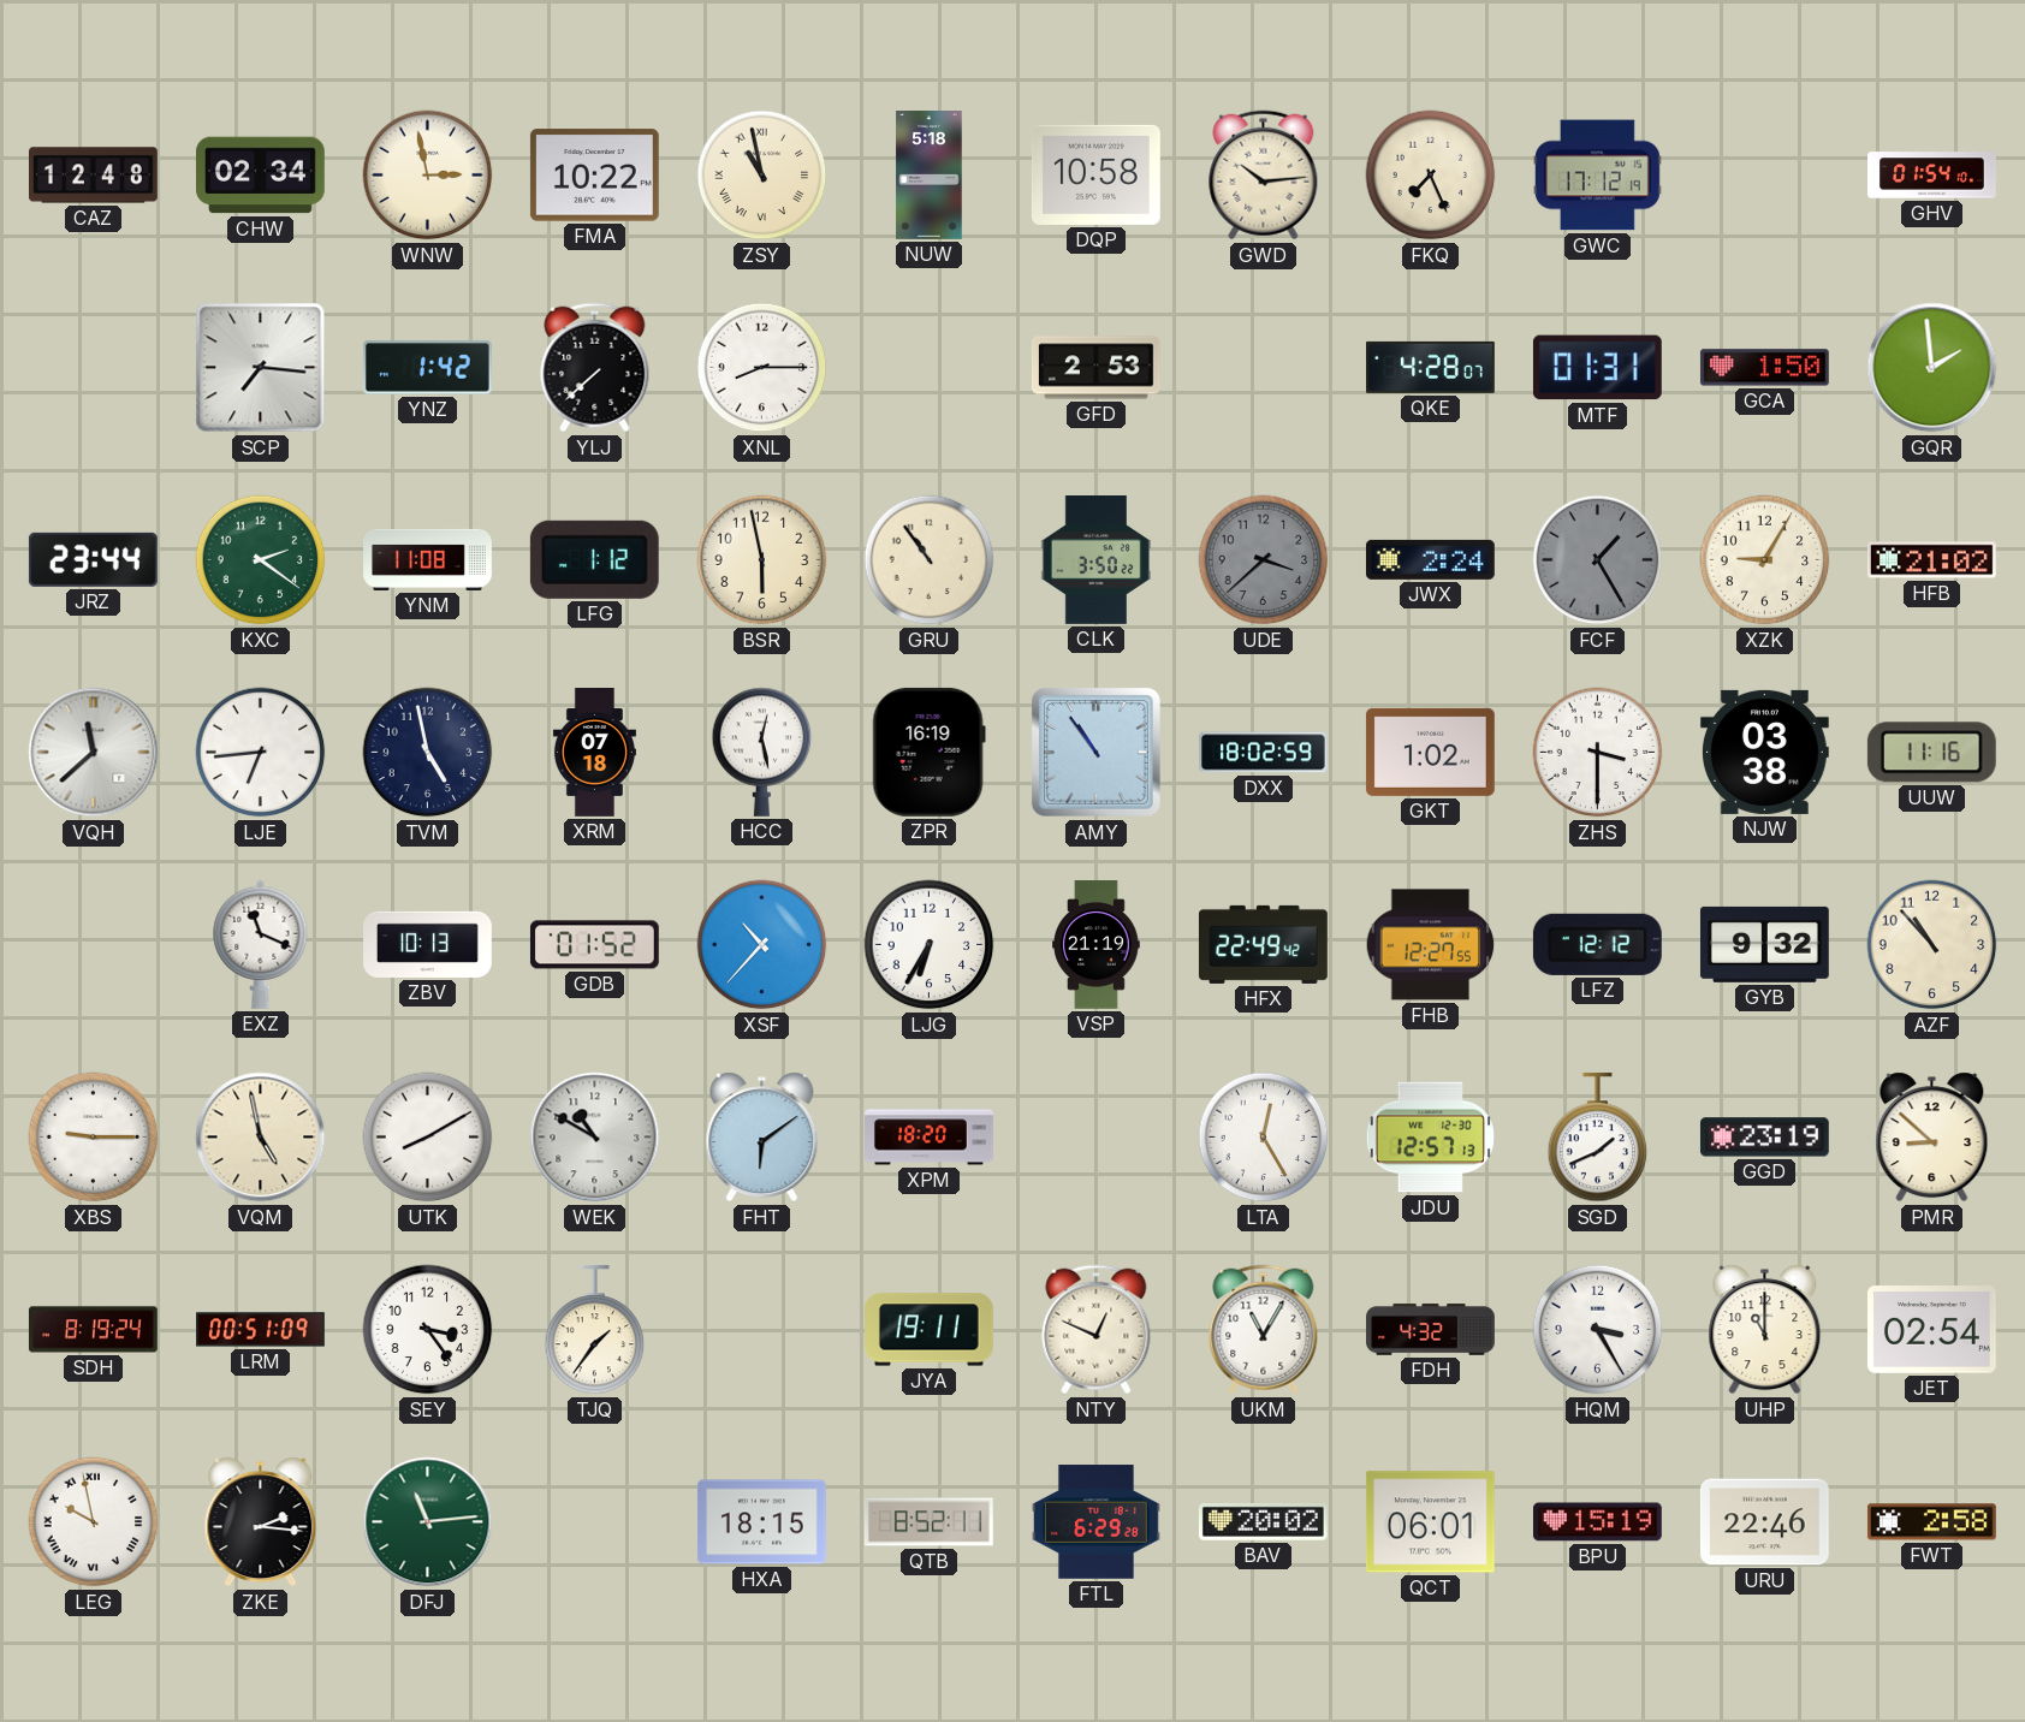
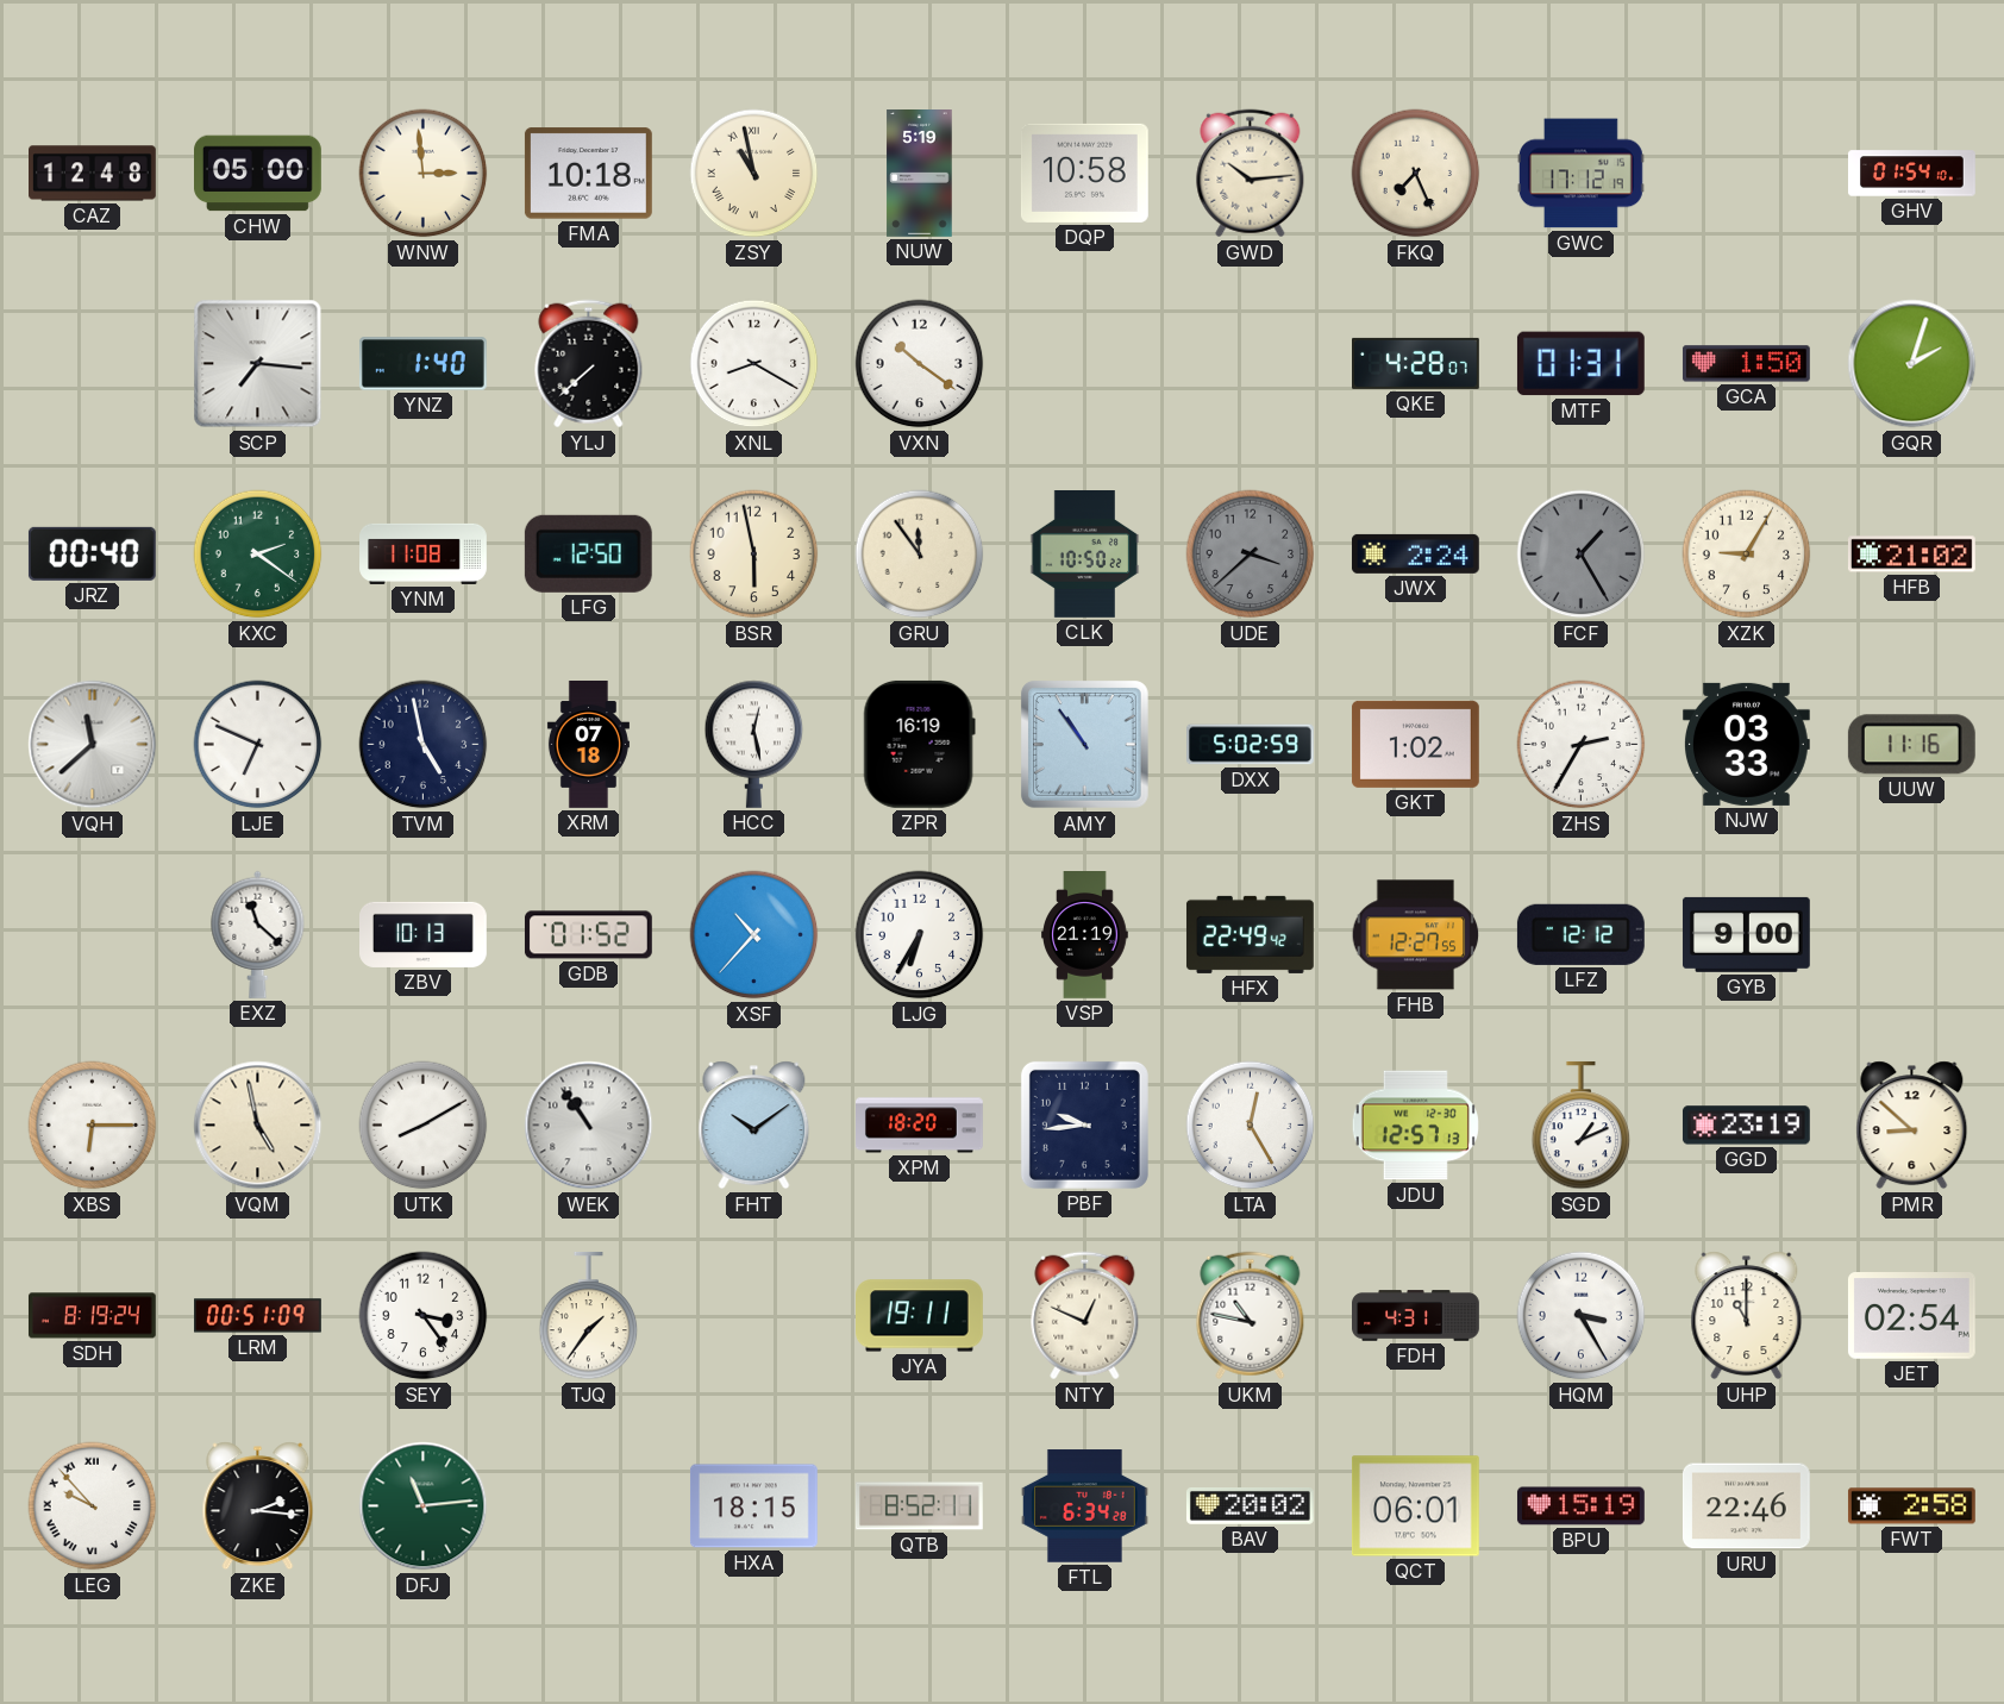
CHW: 02:34 -> 05:00
WNW: 2:58 -> 2:59
FMA: 10:22 -> 10:18
NUW: 5:18 -> 5:19
YNZ: 1:42 -> 1:40
XNL: 8:15 -> 8:20
VXN: none -> 10:21
GFD: 2:53 -> none
GQR: 1:59 -> 2:03
JRZ: 23:44 -> 00:40
LFG: 1:12 -> 12:50
GRU: 10:54 -> 11:54
CLK: 3:50 -> 10:50
LJE: 6:44 -> 6:49
DXX: 18:02 -> 5:02
ZHS: 3:30 -> 2:35
NJW: 03:38 -> 03:33
EXZ: 11:19 -> 11:22
GYB: 9:32 -> 9:00
AZF: 10:53 -> none
XBS: 9:15 -> 6:15
WEK: 10:50 -> 10:54
FHT: 6:09 -> 10:09
PBF: none -> 9:44
SGD: 1:41 -> 1:11
UKM: 11:05 -> 10:47
FDH: 4:32 -> 4:31
LEG: 9:58 -> 9:53
FTL: 6:29 -> 6:34
